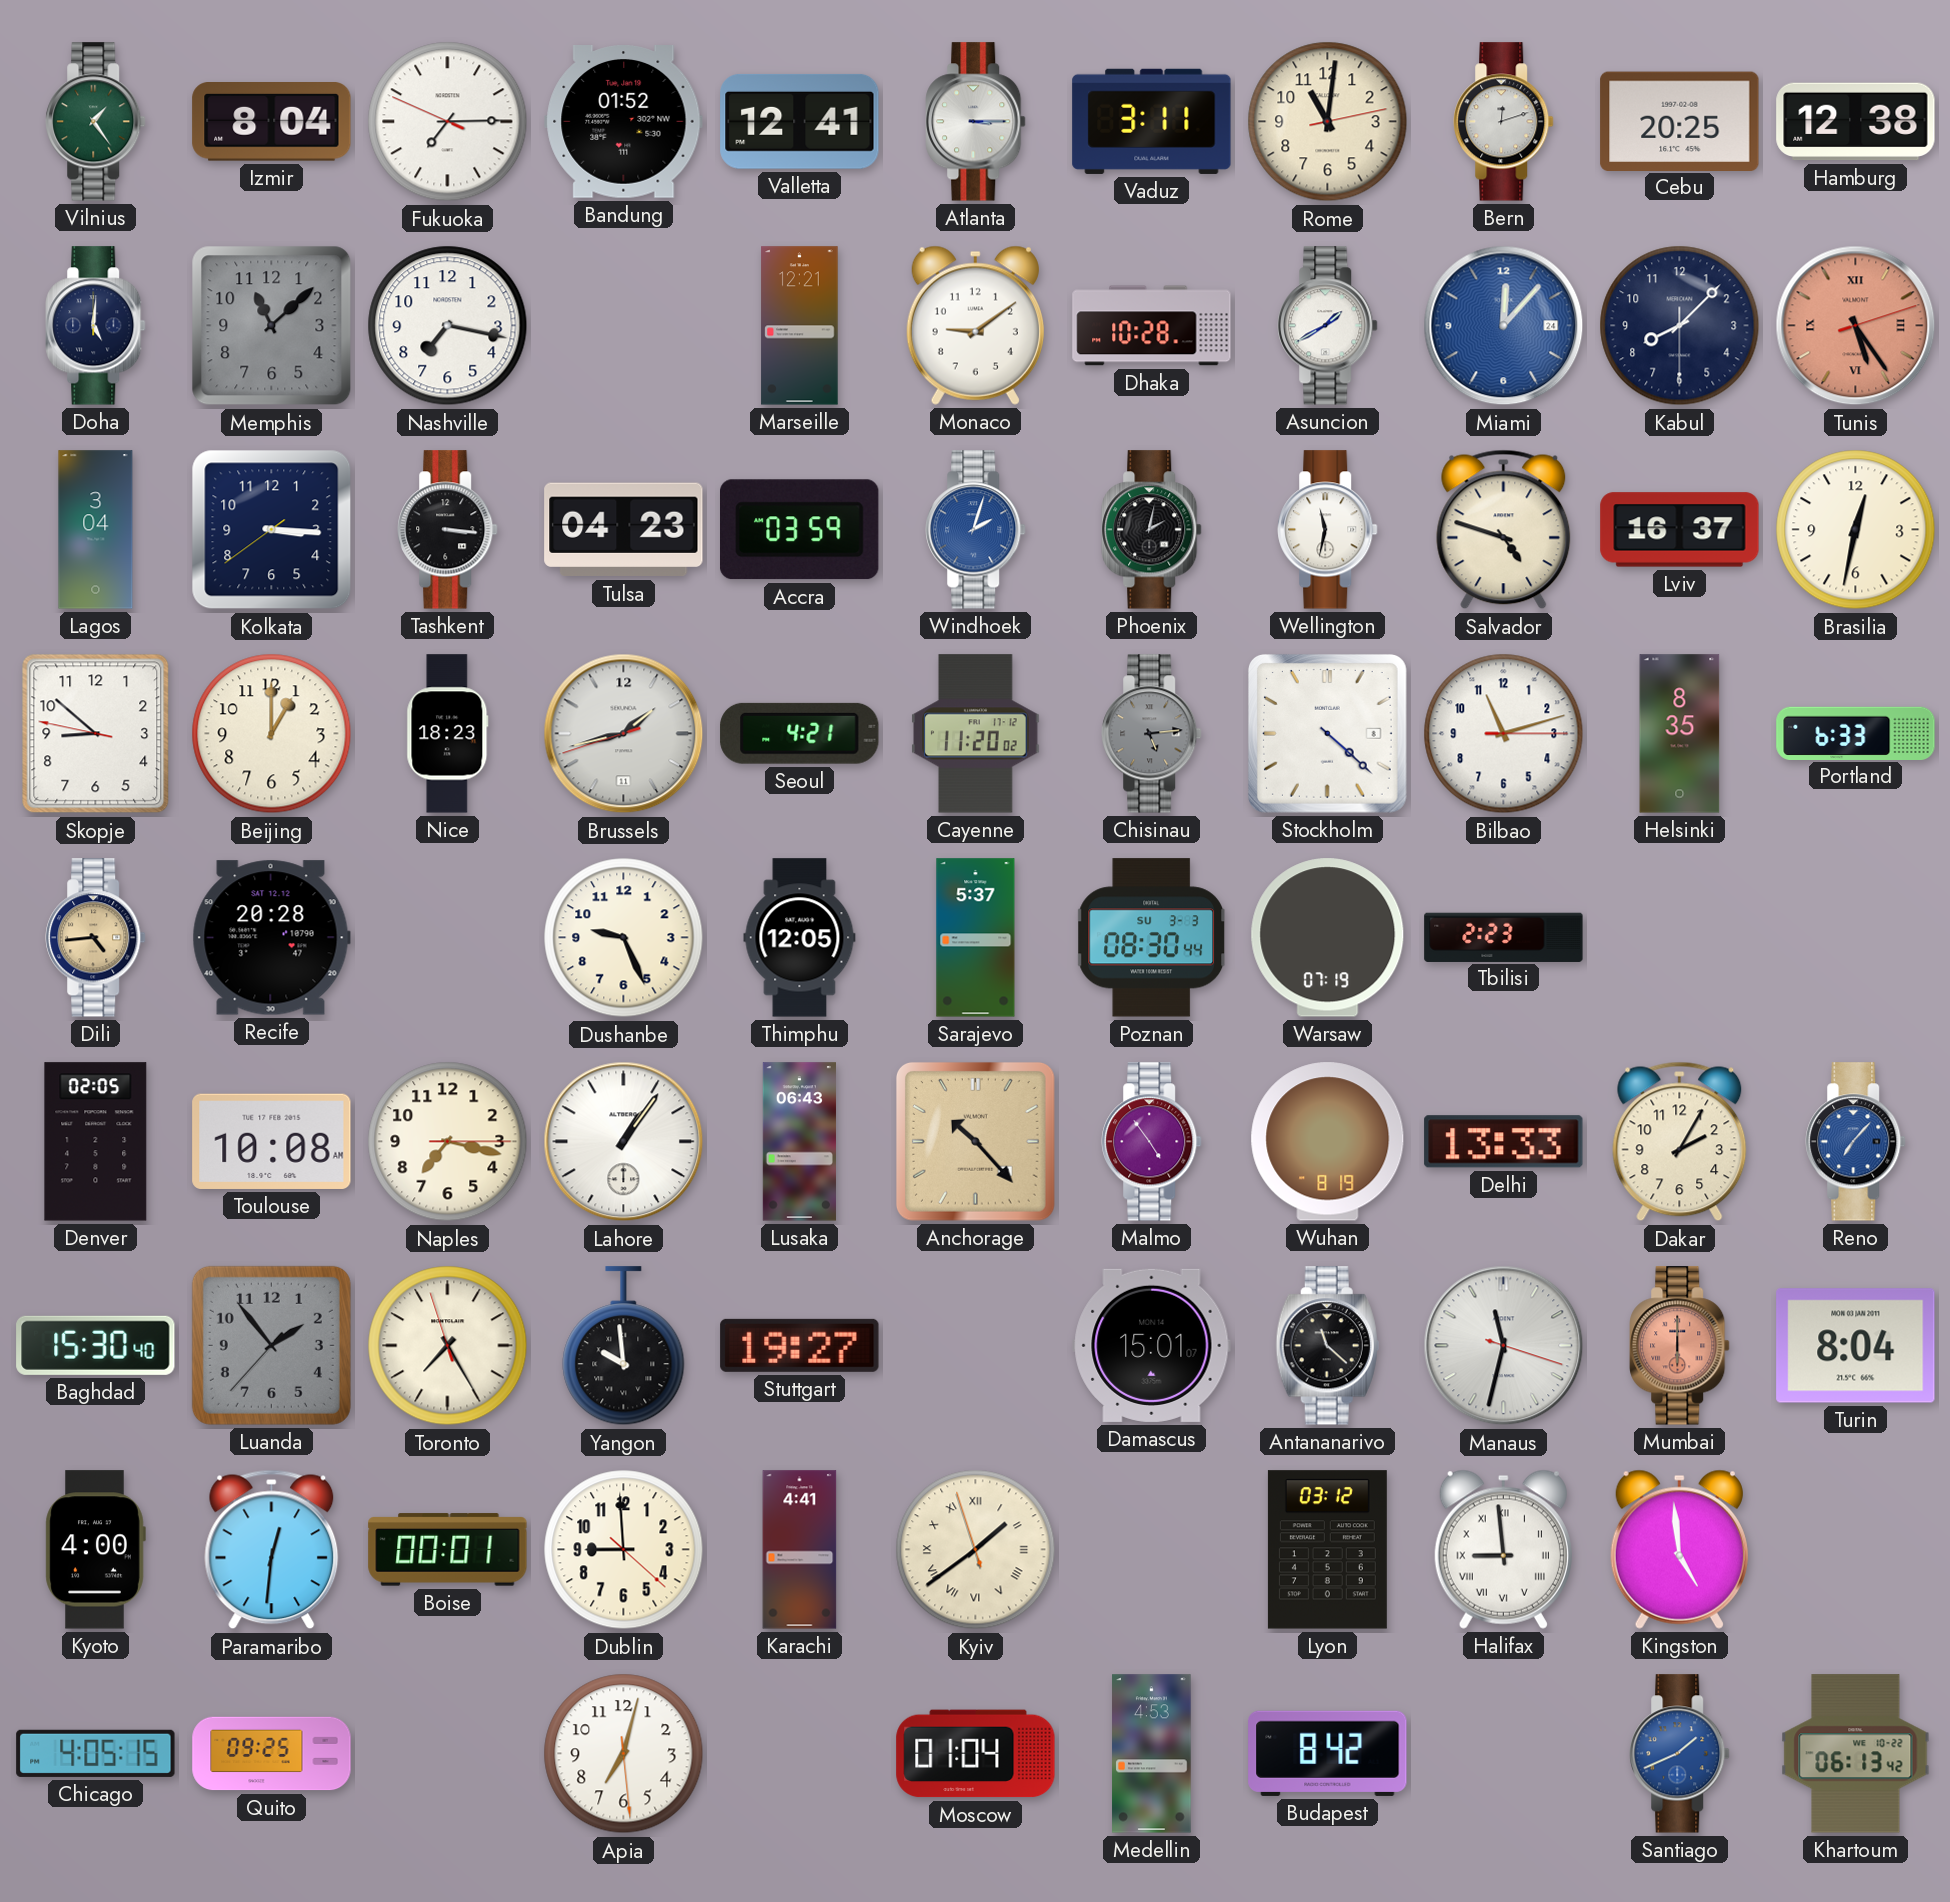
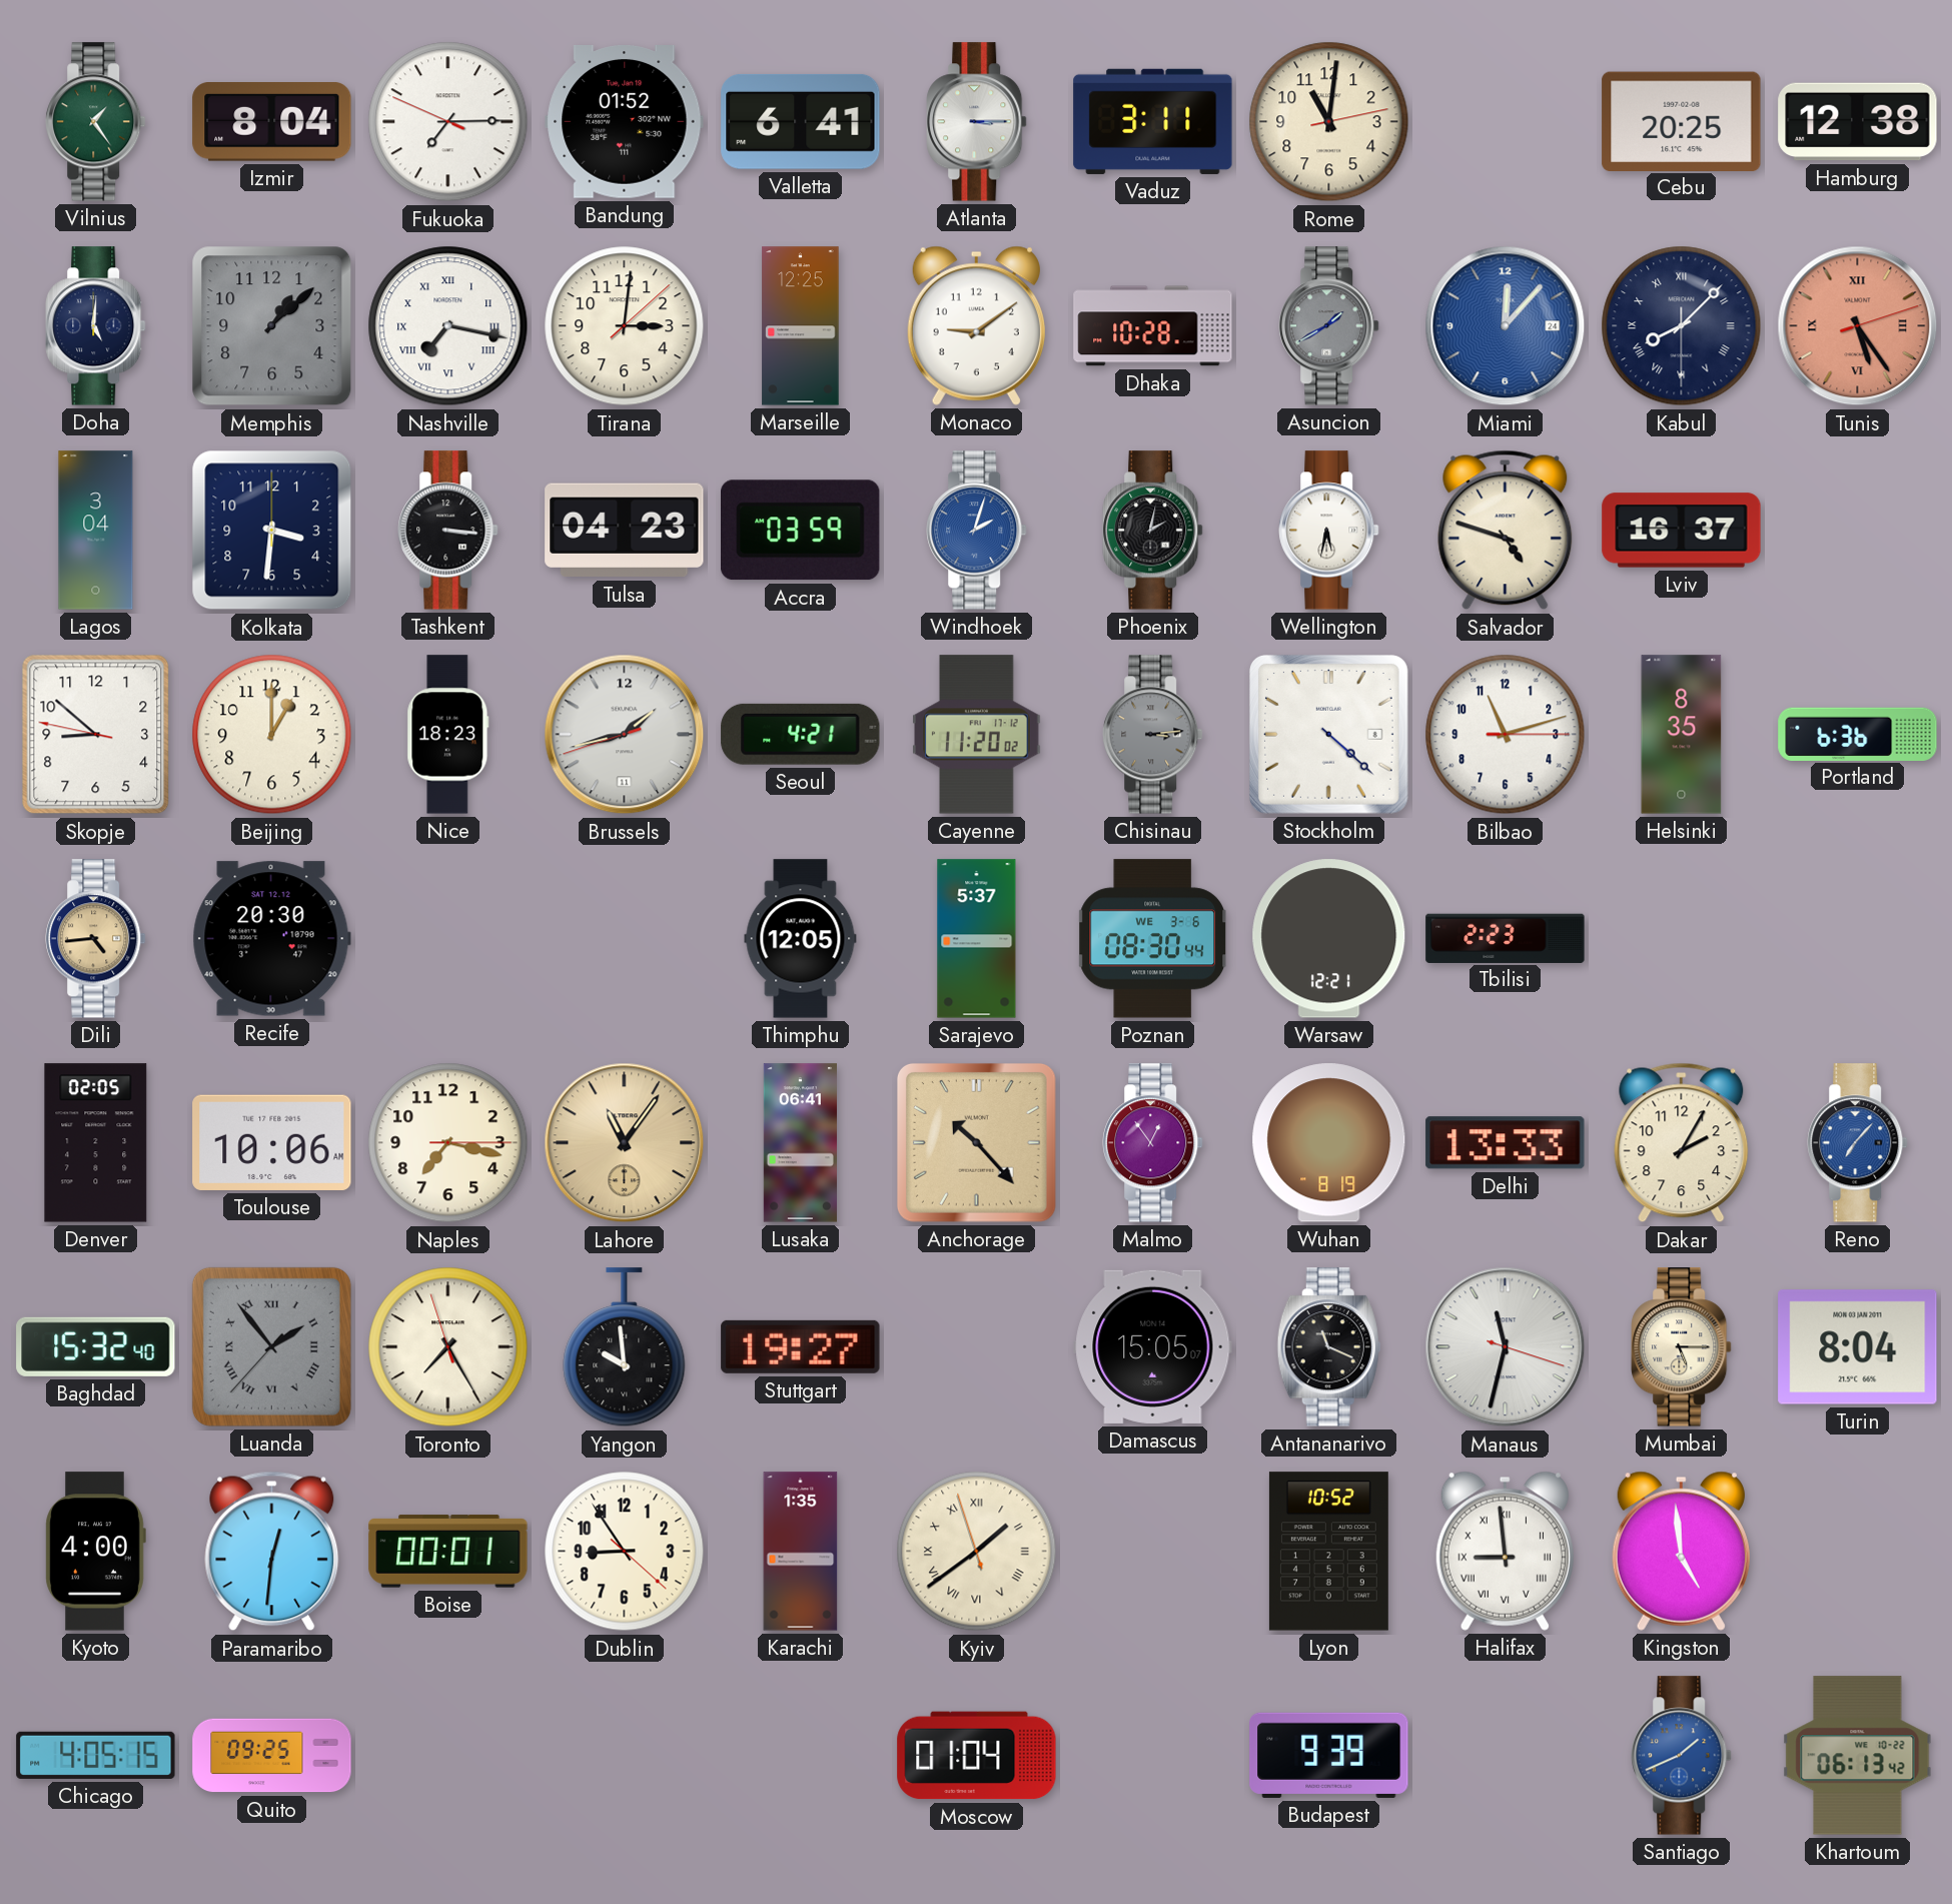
Valletta: 12:41 -> 6:41
Bern: 12:12 -> none
Memphis: 11:08 -> 1:08
Nashville numerals: Arabic -> Roman
Tirana: none -> 3:01
Marseille: 12:21 -> 12:25
Asuncion dial: white -> grey
Kabul numerals: Arabic -> Roman
Kolkata: 3:15 -> 3:31
Wellington: 11:32 -> 5:32
Brasilia: 12:32 -> none
Chisinau: 5:14 -> 3:14
Portland: 6:33 -> 6:36
Recife: 20:28 -> 20:30
Dushanbe: 9:26 -> none
Poznan date: SU 3-3 -> WE 3-6
Warsaw: 07:19 -> 12:21
Toulouse: 10:08 -> 10:06
Lahore: 1:06 -> 11:06
Lahore dial: white -> champagne
Lusaka: 06:43 -> 06:41
Malmo: 4:54 -> 12:54
Baghdad: 15:30 -> 15:32
Luanda numerals: Arabic -> Roman
Damascus: 15:01 -> 15:05
Antananarivo: 11:22 -> 11:19
Mumbai: 6:00 -> 5:15
Mumbai dial: salmon -> cream
Dublin: 8:59 -> 8:54
Karachi: 4:41 -> 1:35
Lyon: 03:12 -> 10:52
Apia: 7:02 -> none
Medellin: 4:53 -> none
Budapest: 8:42 -> 9:39
